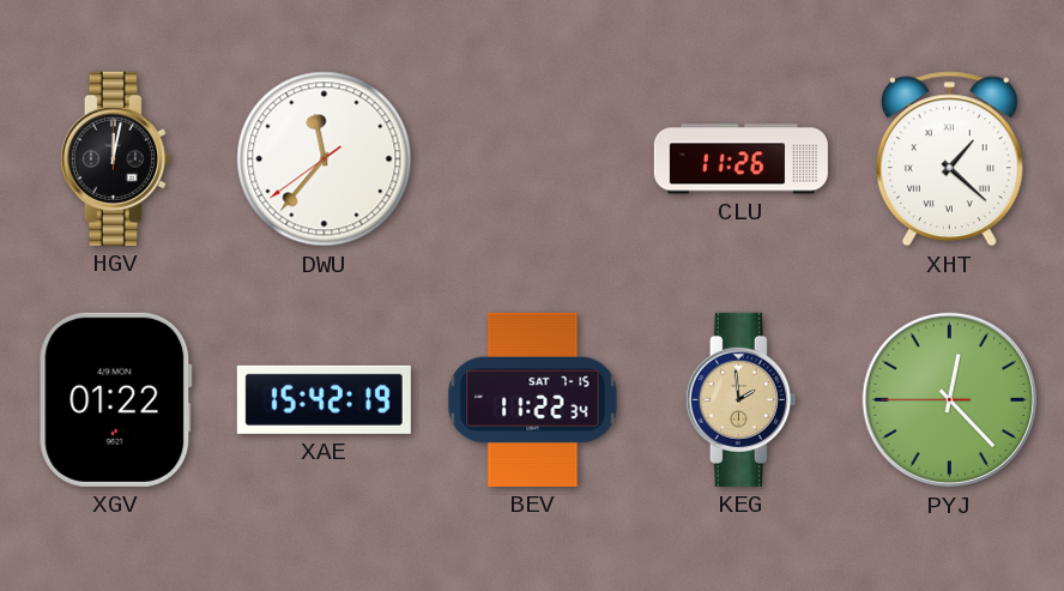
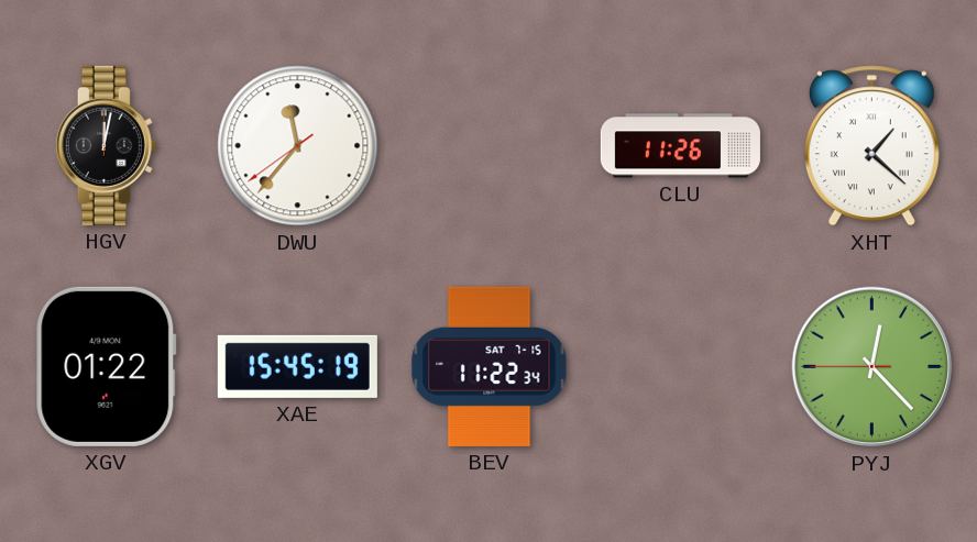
XAE: 15:42 -> 15:45
KEG: 1:59 -> none
